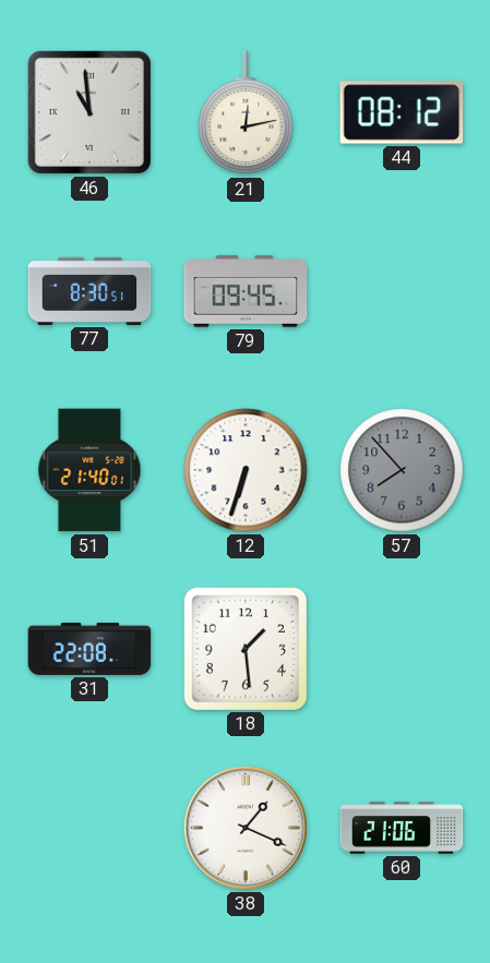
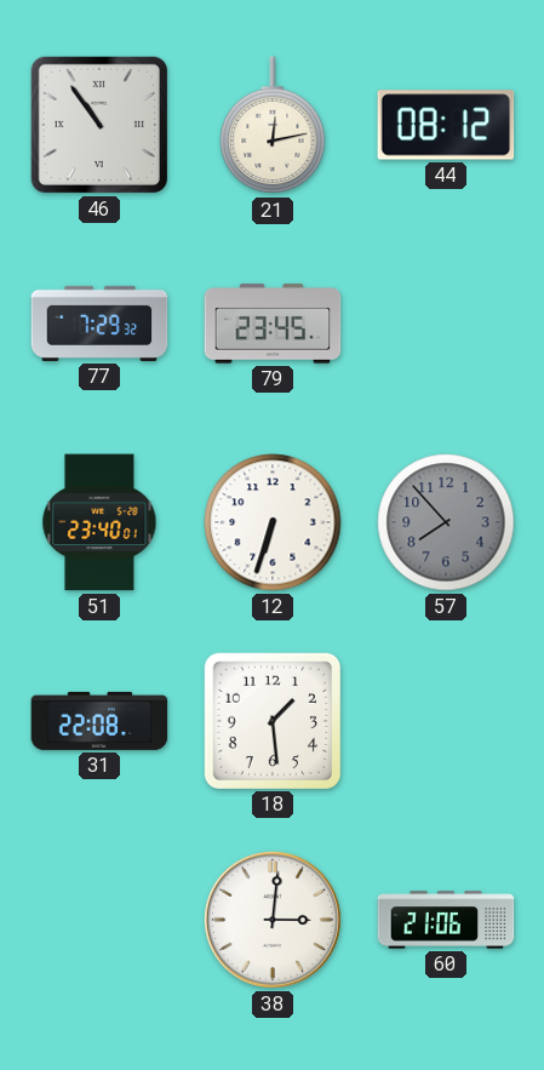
46: 10:59 -> 10:54
77: 8:30 -> 7:29
79: 09:45 -> 23:45
51: 21:40 -> 23:40
38: 1:19 -> 3:01
